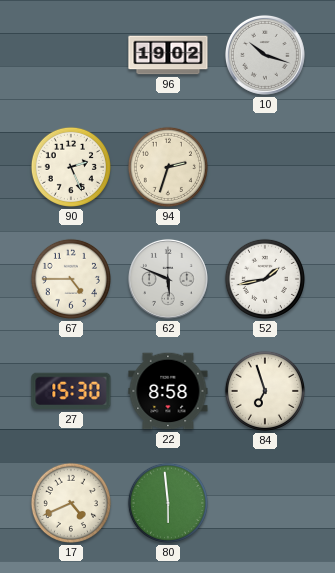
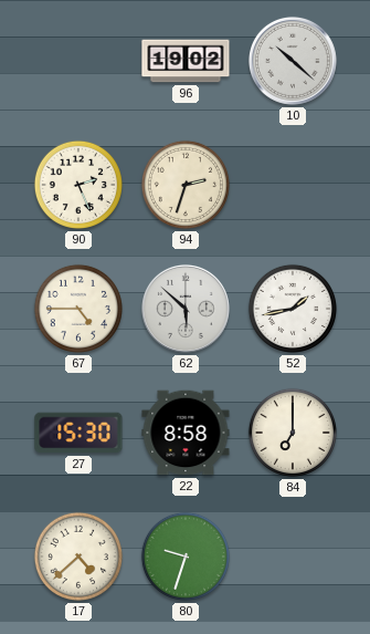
10: 10:18 -> 10:22
62: 5:49 -> 5:52
84: 6:57 -> 7:00
17: 4:41 -> 4:38
80: 5:59 -> 9:33
